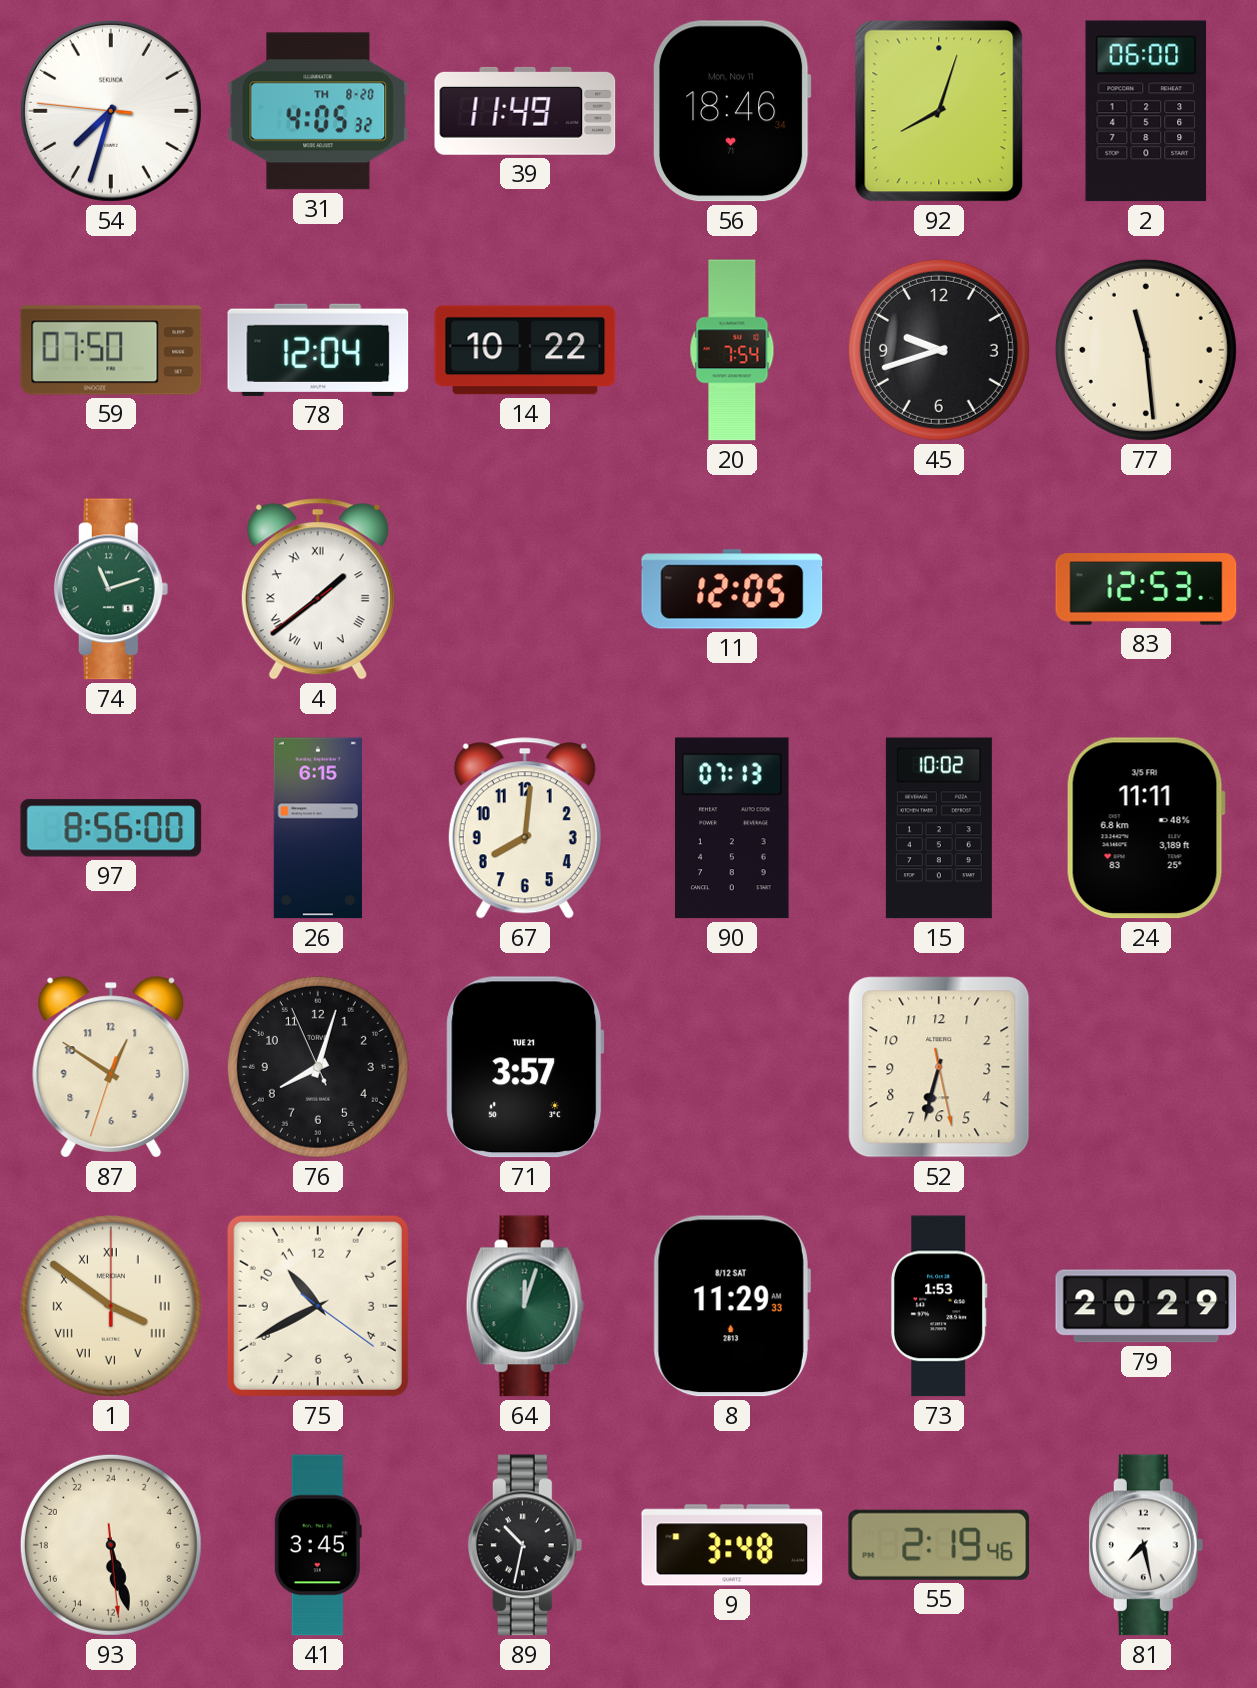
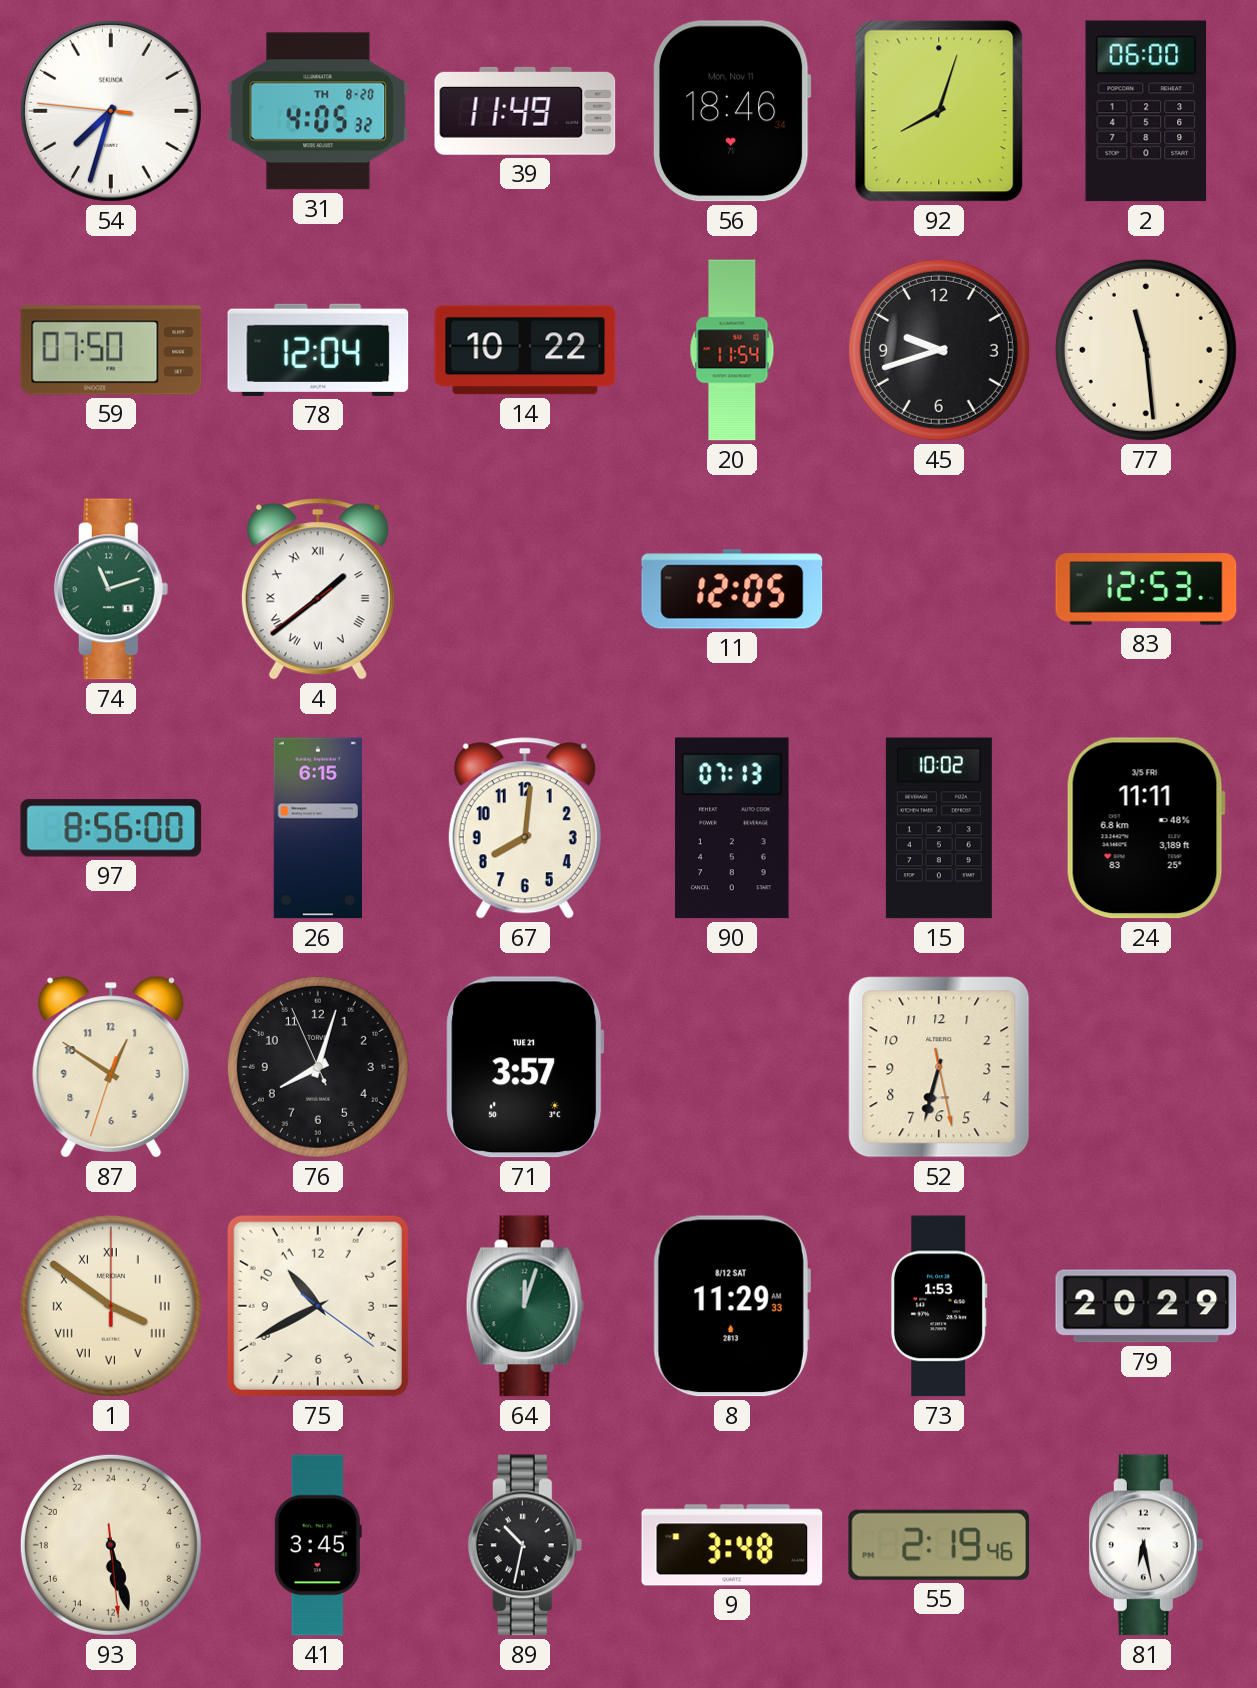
20: 7:54 -> 11:54
81: 7:28 -> 6:28
